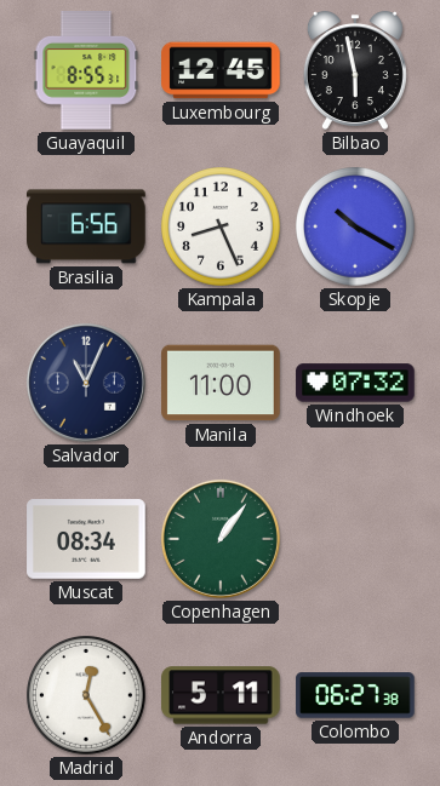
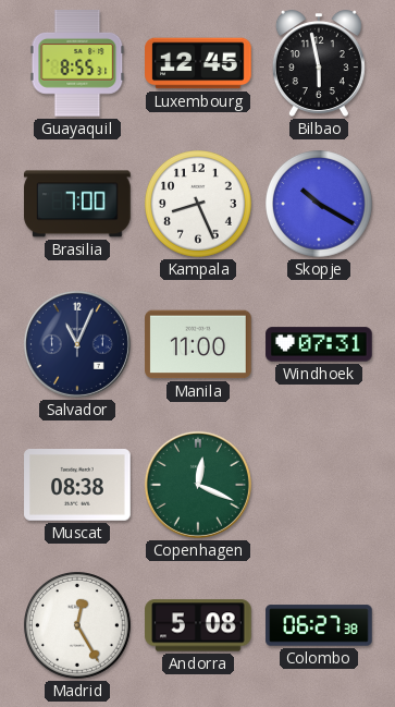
Brasilia: 6:56 -> 7:00
Windhoek: 07:32 -> 07:31
Muscat: 08:34 -> 08:38
Copenhagen: 1:06 -> 12:19
Andorra: 5:11 -> 5:08
